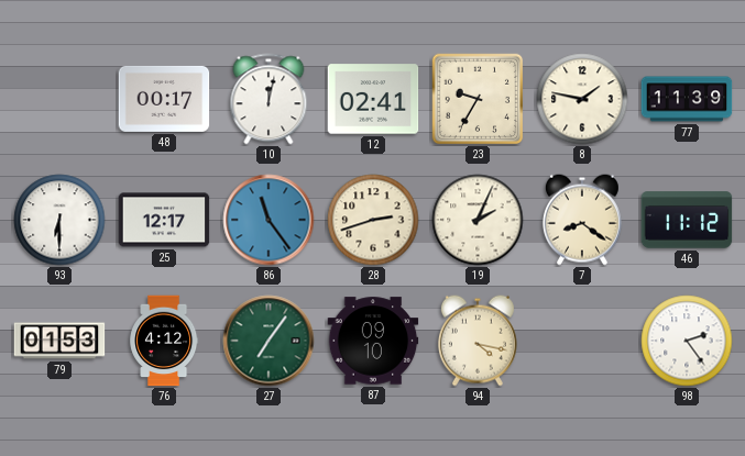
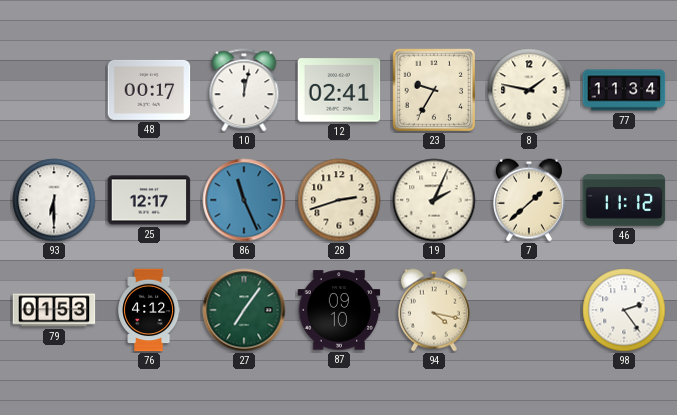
77: 11:39 -> 11:34
86: 11:24 -> 11:26
7: 8:21 -> 1:38
